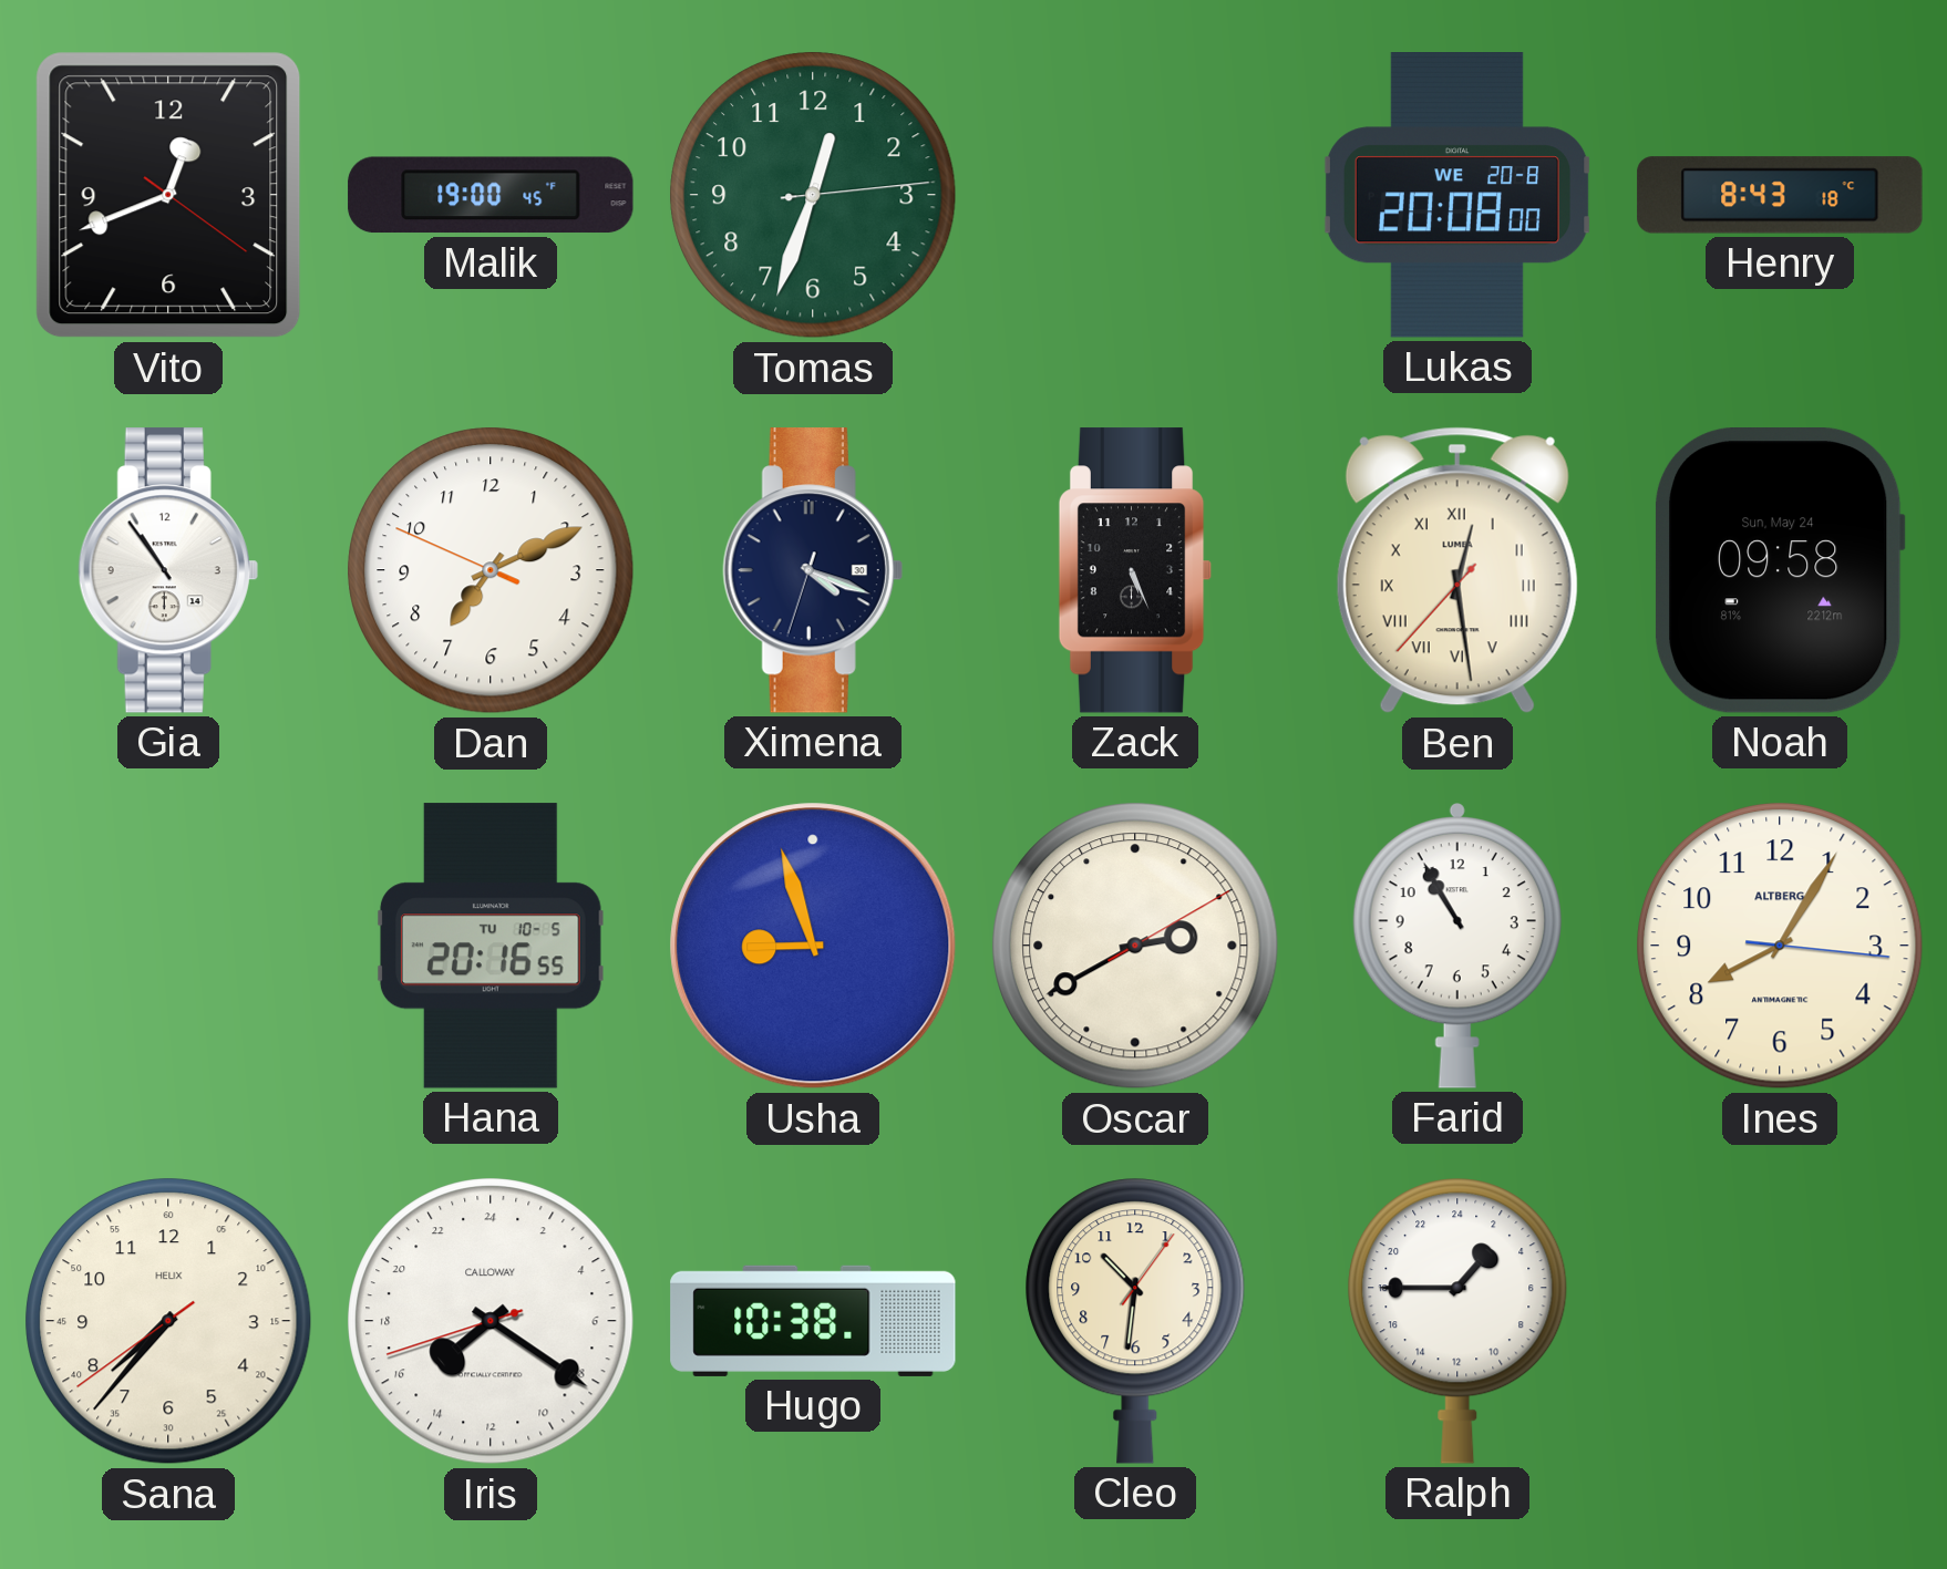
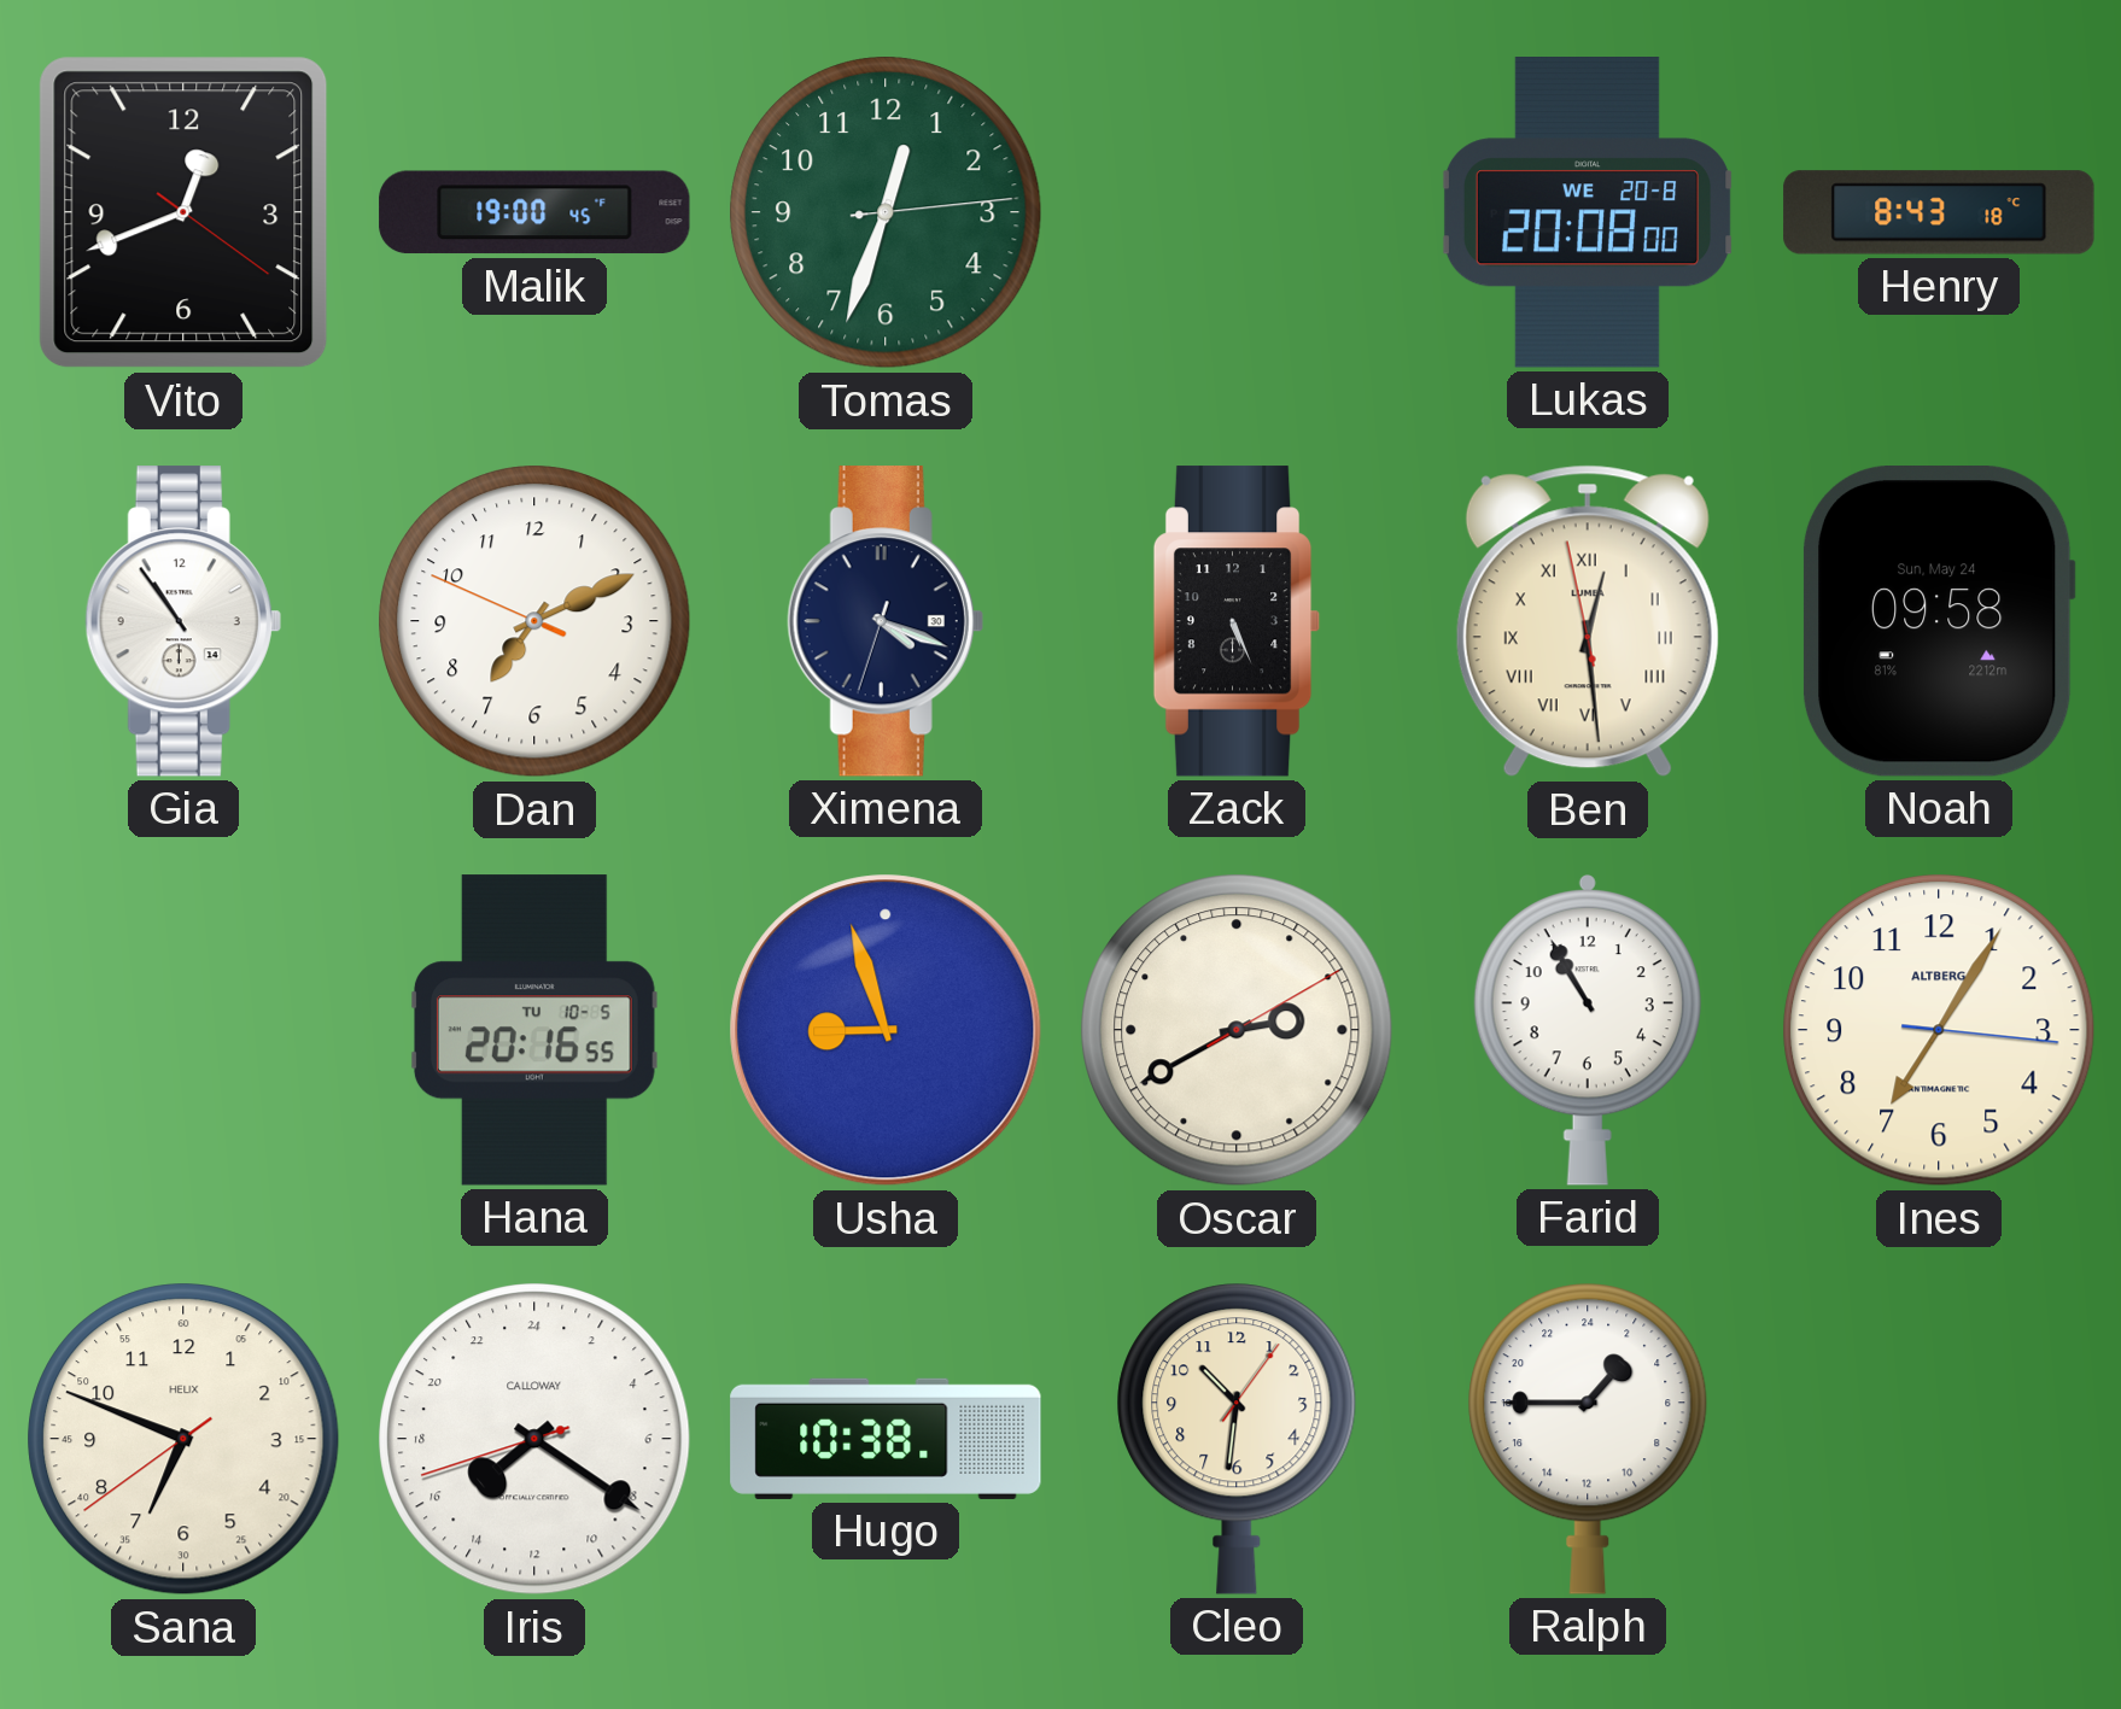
Ben: 12:28:37 -> 12:28:58
Ines: 8:05 -> 7:05
Sana: 7:36 -> 6:48
